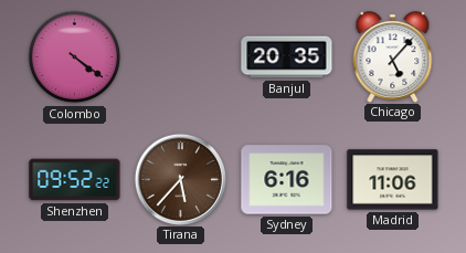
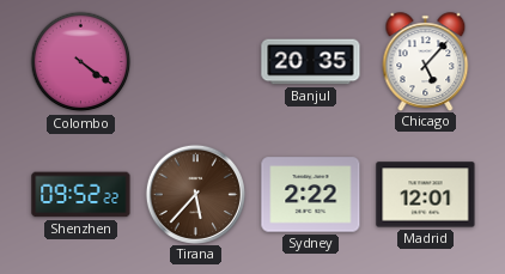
Sydney: 6:16 -> 2:22
Madrid: 11:06 -> 12:01
